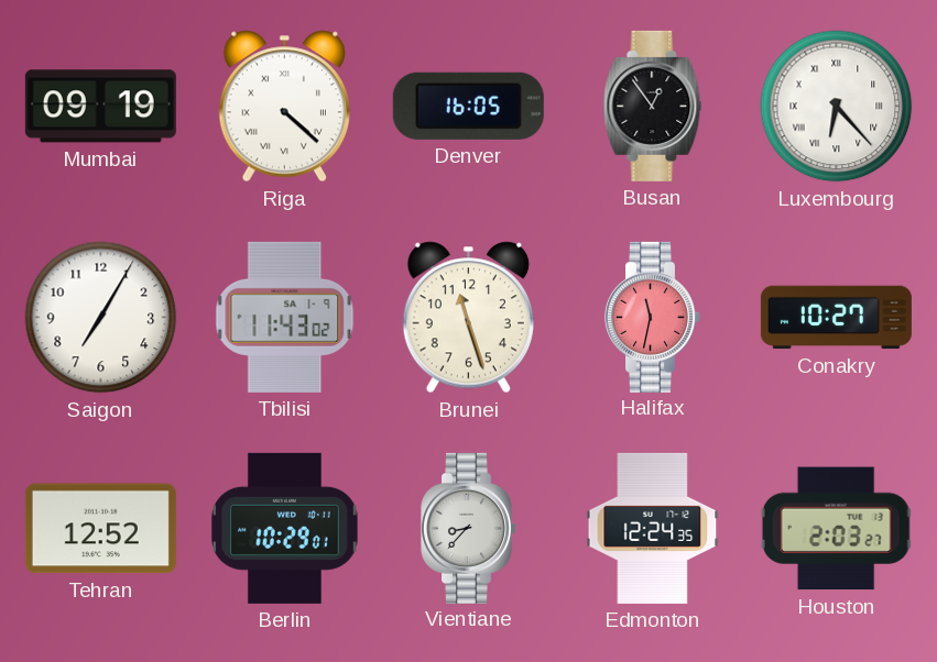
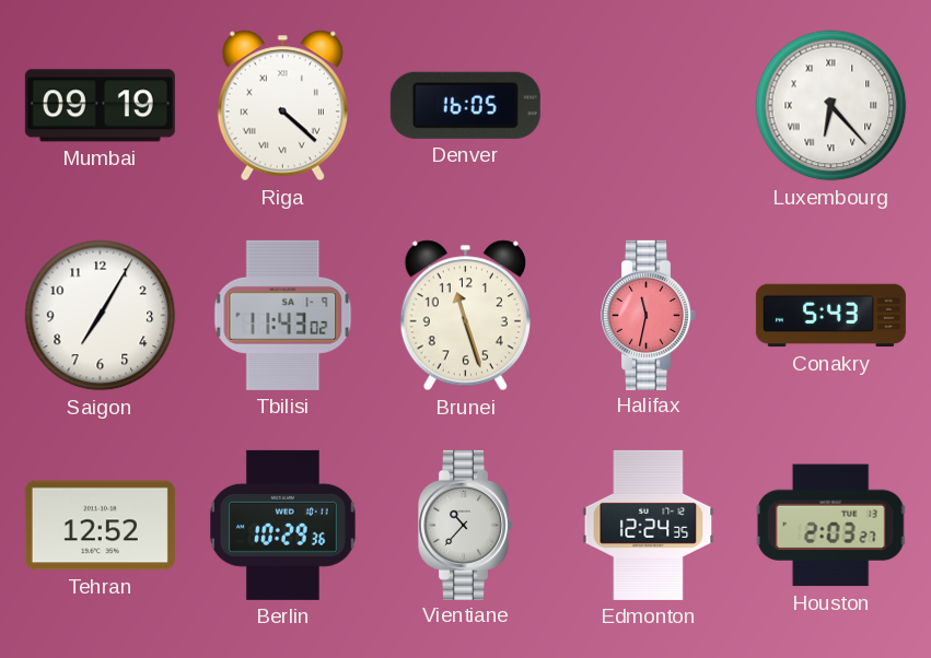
Busan: 12:54 -> none
Conakry: 10:27 -> 5:43
Berlin: 10:29:01 -> 10:29:36
Vientiane: 8:37 -> 10:37
